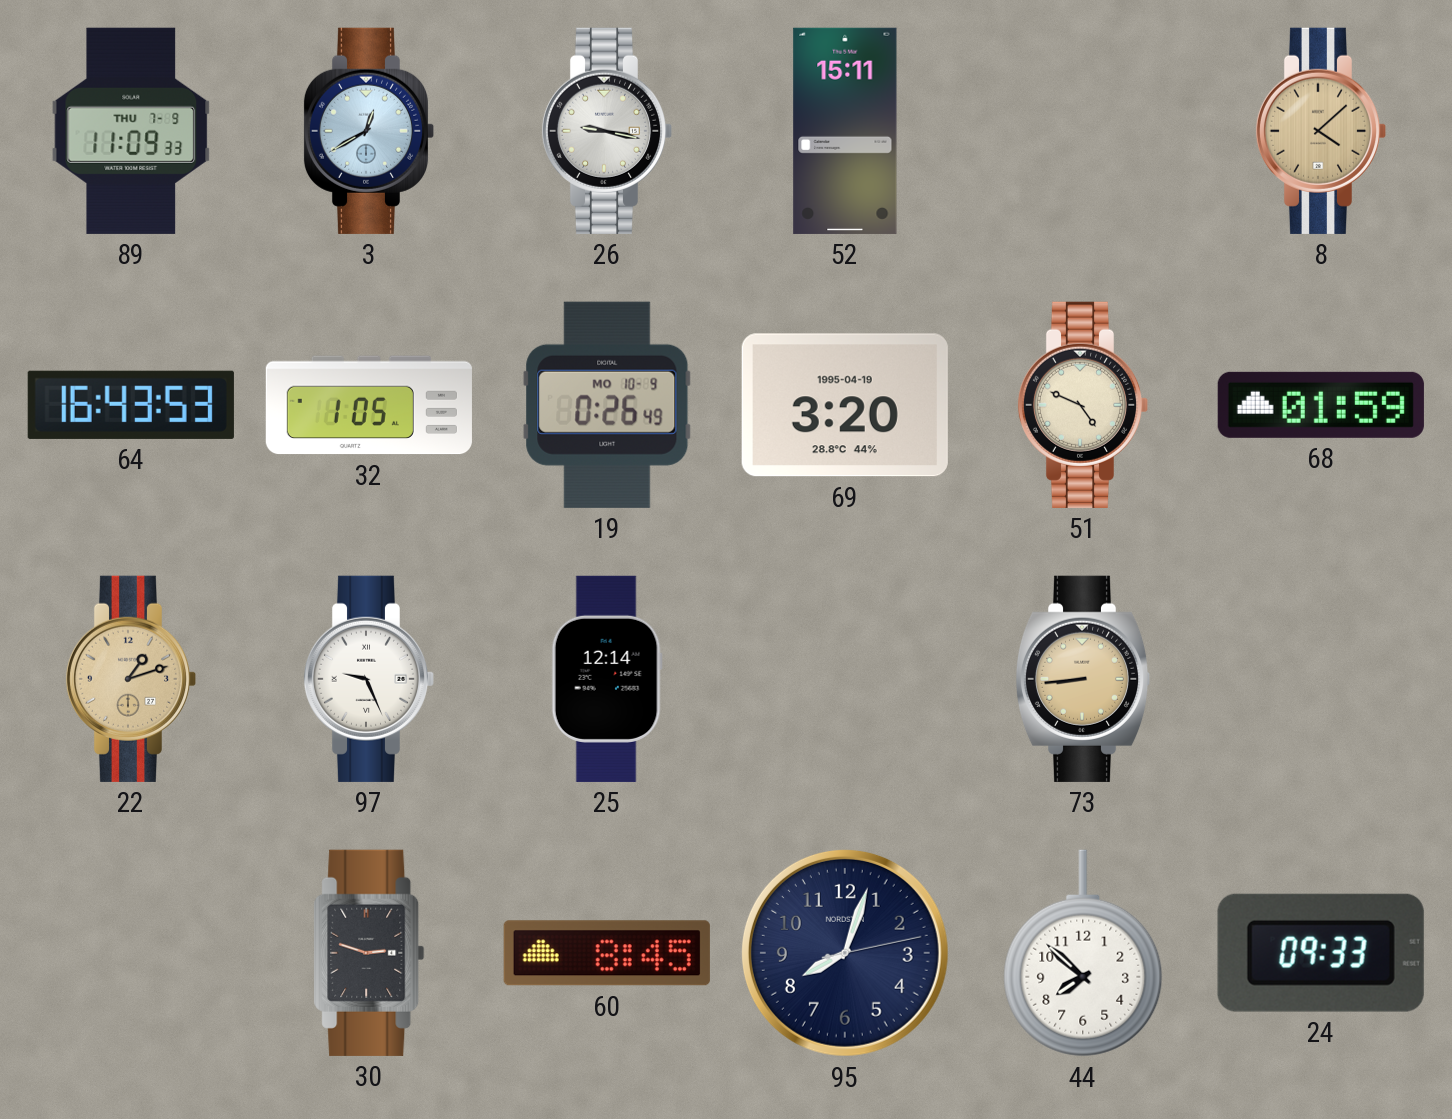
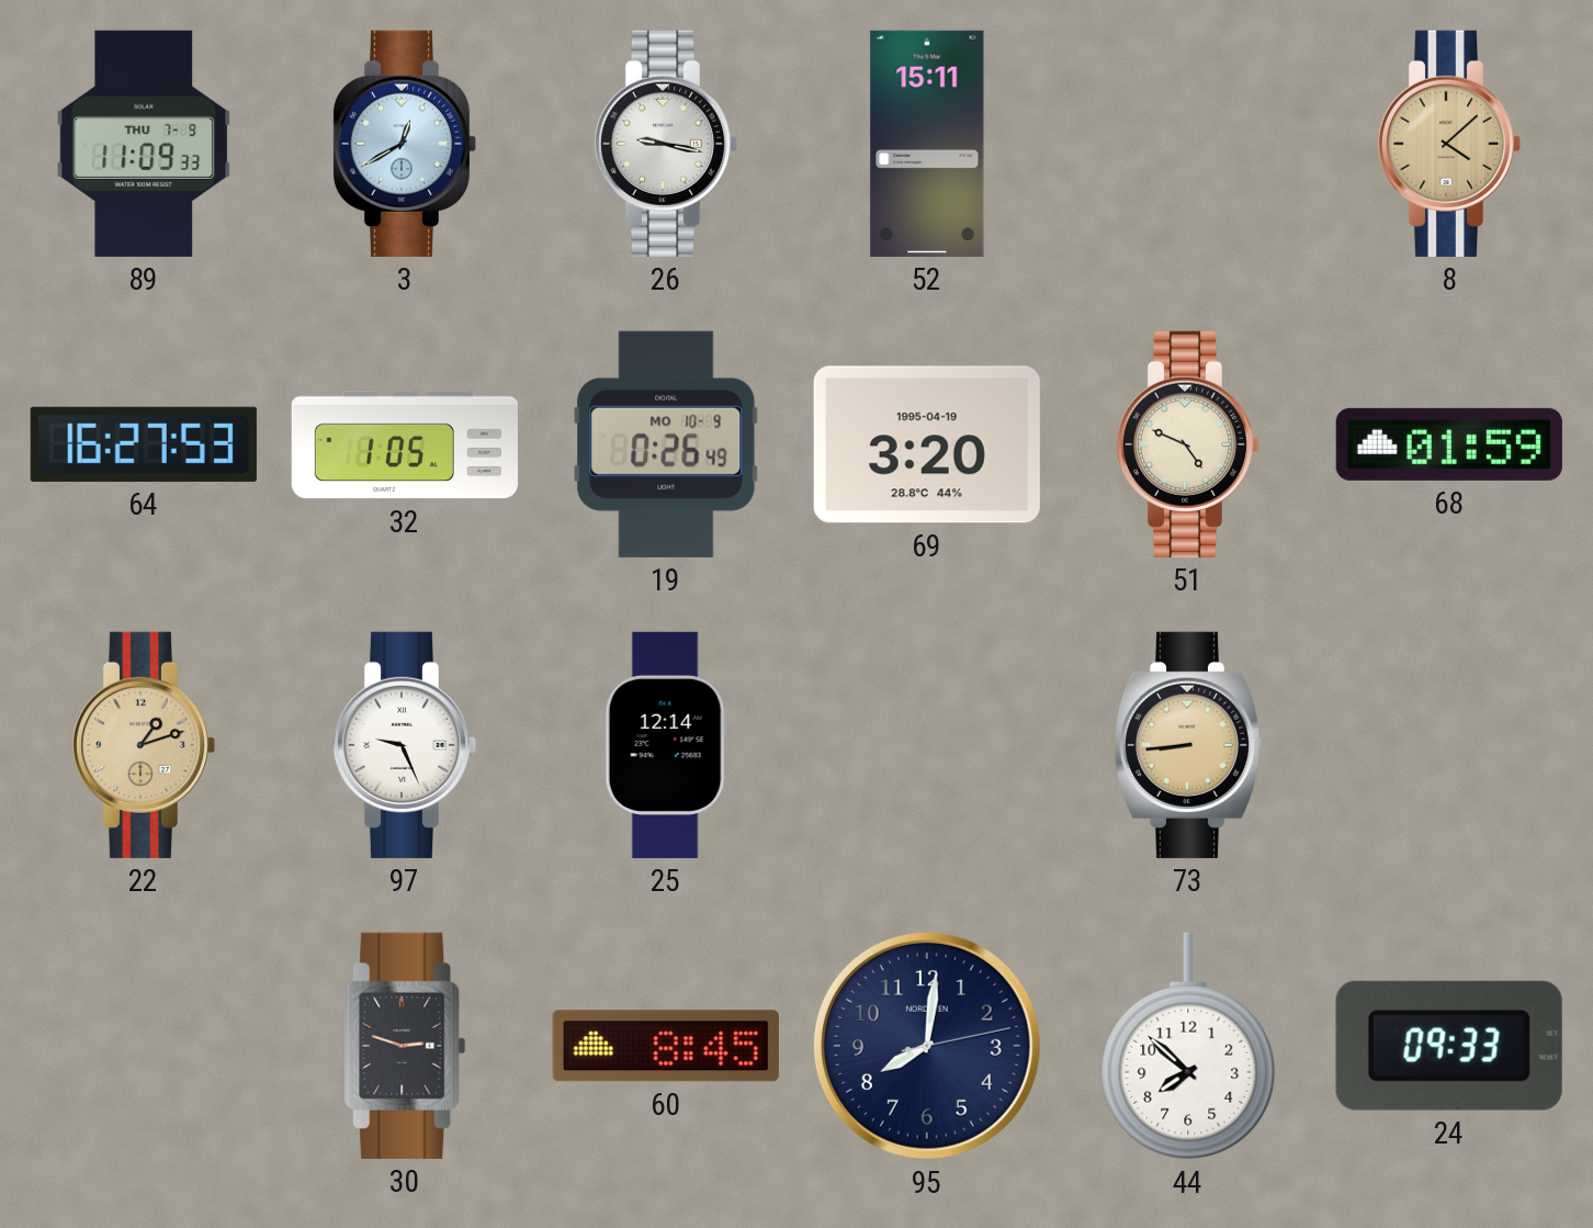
64: 16:43 -> 16:27
95: 8:03 -> 8:01
